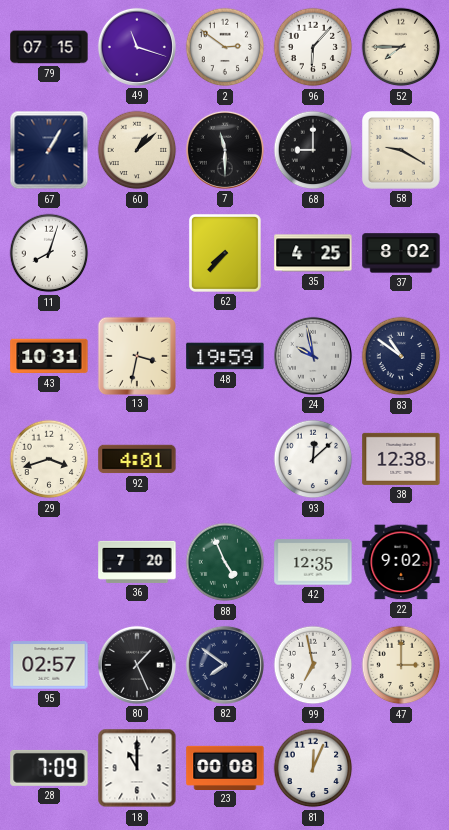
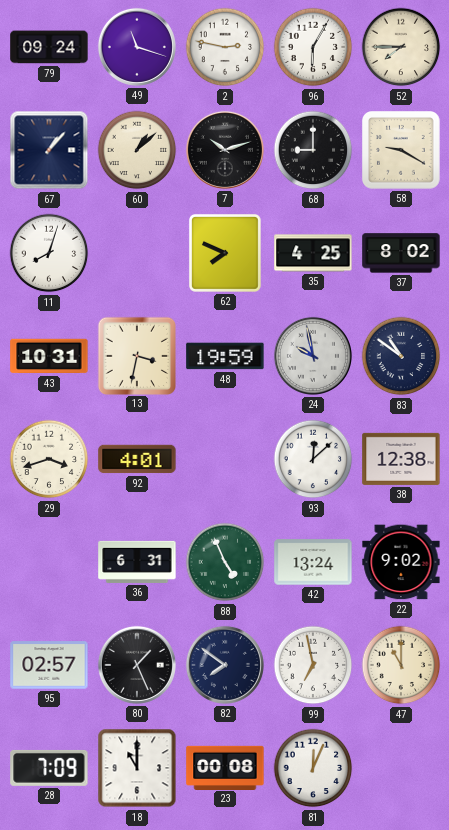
79: 07:15 -> 09:24
2: 2:51 -> 2:47
96: 6:07 -> 6:05
67: 1:05 -> 1:07
7: 11:30 -> 10:12
62: 7:37 -> 7:49
36: 7:20 -> 6:31
42: 12:35 -> 13:24
47: 3:00 -> 11:00
